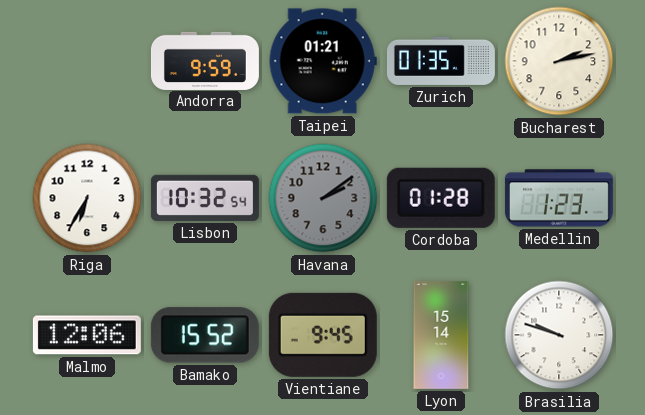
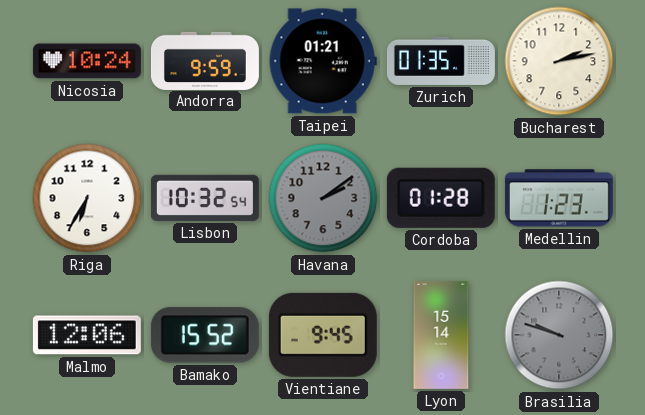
Nicosia: none -> 10:24
Brasilia dial: white -> grey
